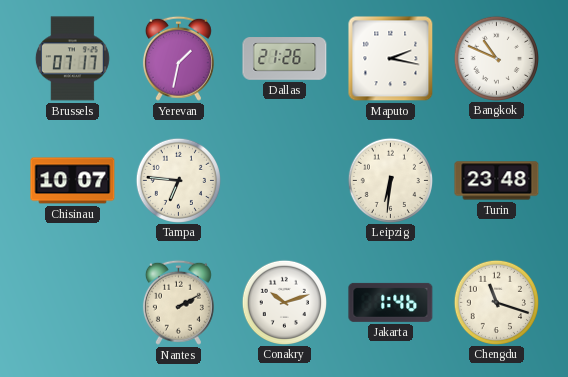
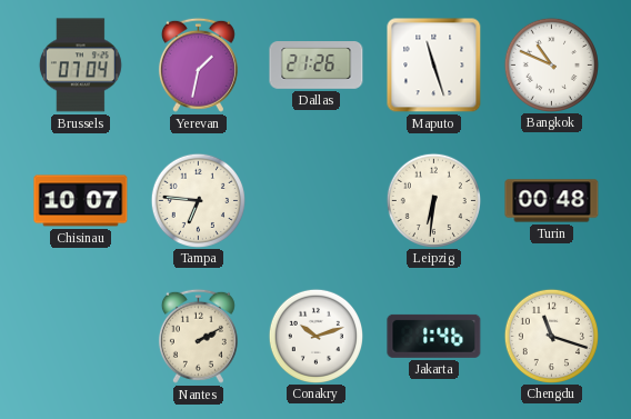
Brussels: 07:17 -> 07:04
Maputo: 2:17 -> 11:27
Turin: 23:48 -> 00:48
